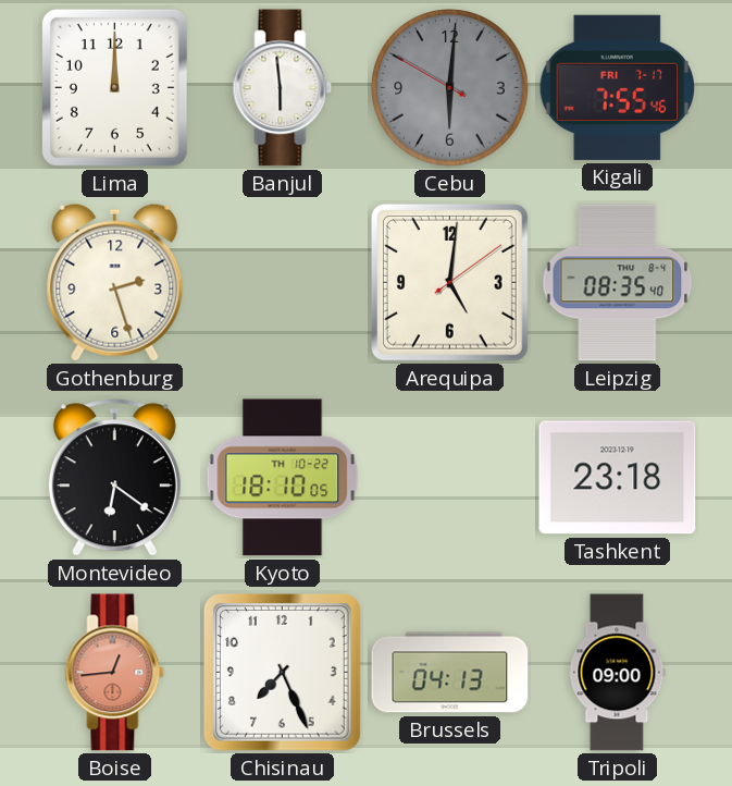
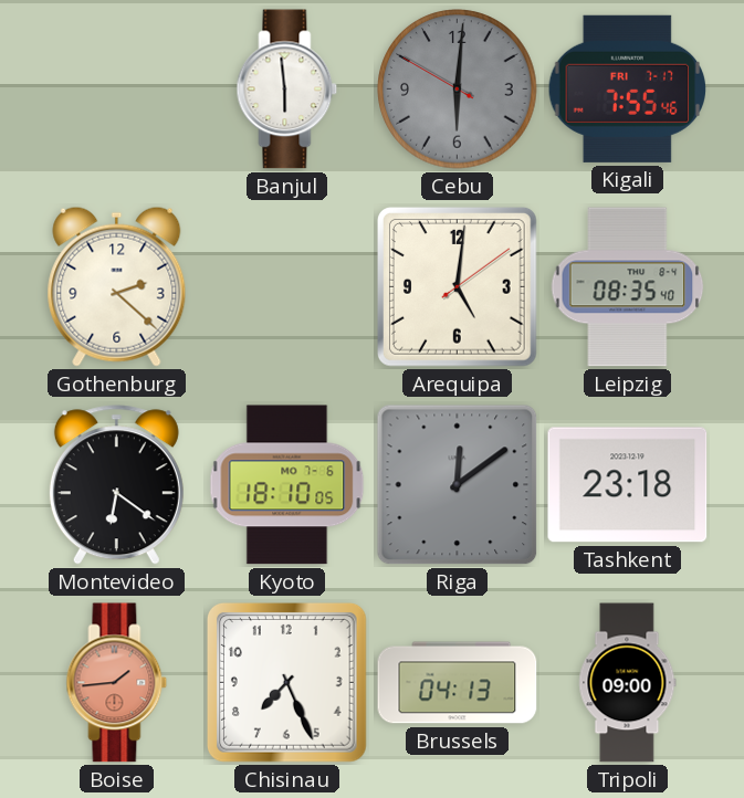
Lima: 12:00 -> none
Gothenburg: 2:27 -> 2:22
Kyoto date: TH 10-22 -> MO 7-6
Riga: none -> 12:09
Boise: 12:44 -> 1:44
